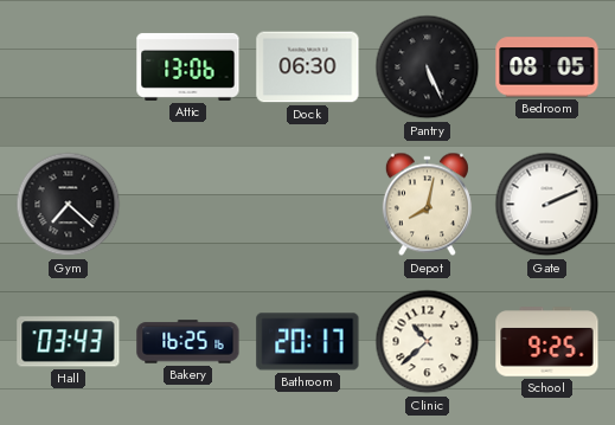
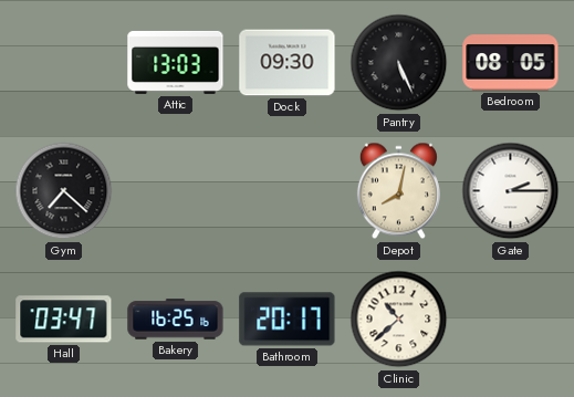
Attic: 13:06 -> 13:03
Dock: 06:30 -> 09:30
Gate: 2:11 -> 2:15
Hall: 03:43 -> 03:47
School: 9:25 -> none
